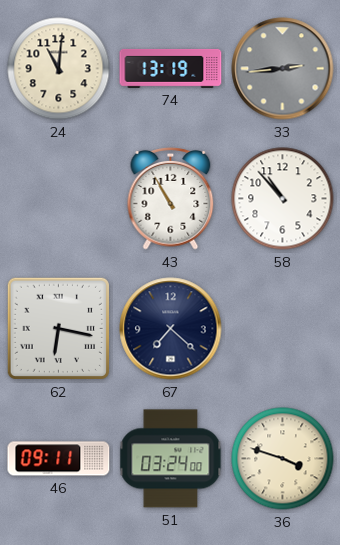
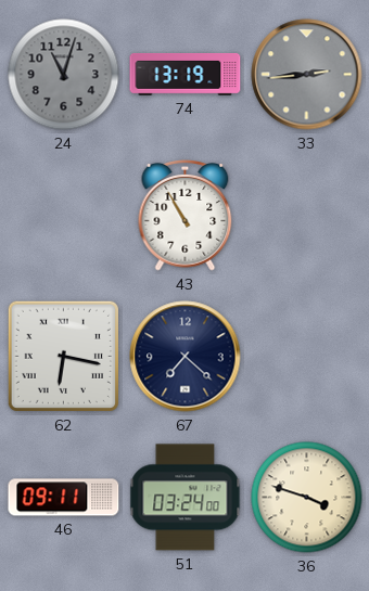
24: 11:01 -> 11:03
24 dial: cream -> grey
58: 10:53 -> none
